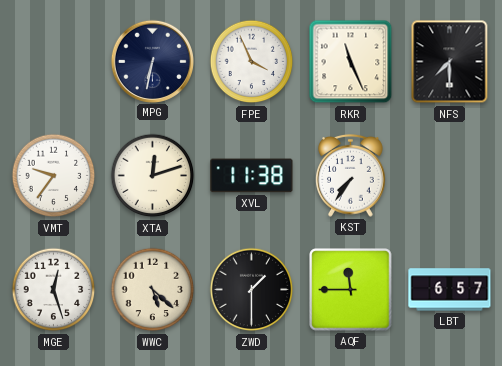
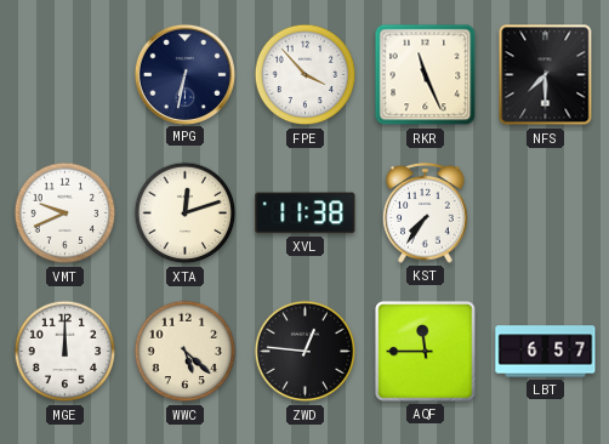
FPE: 3:56 -> 3:53
VMT: 9:36 -> 9:41
MGE: 12:27 -> 12:00
ZWD: 1:30 -> 12:46
